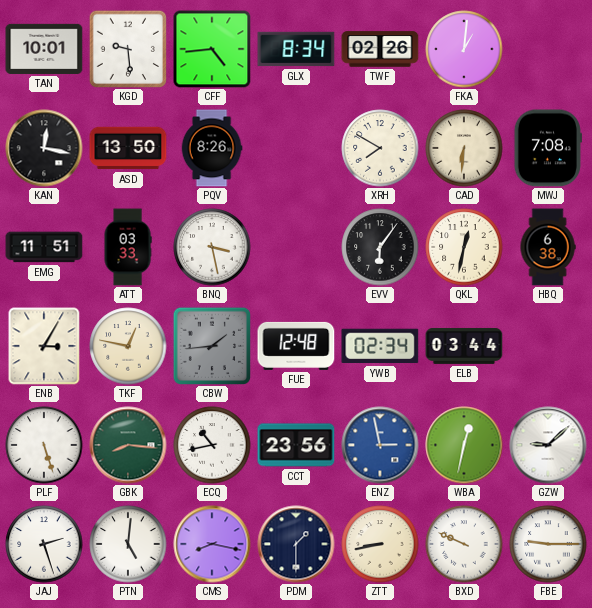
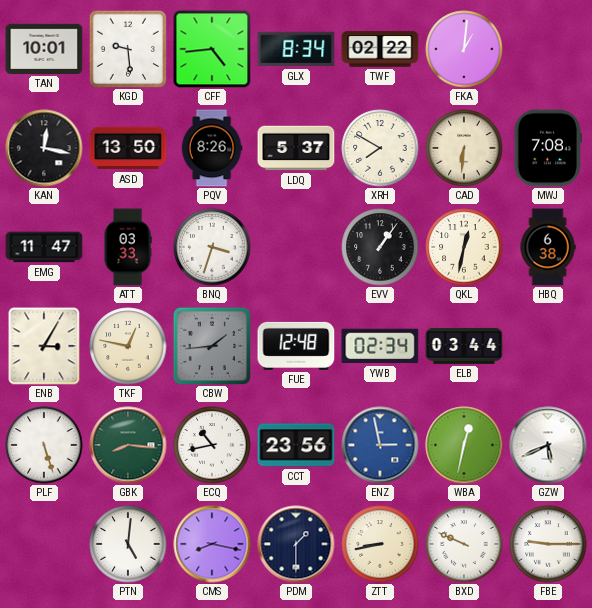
TWF: 02:26 -> 02:22
LDQ: none -> 5:37
EMG: 11:51 -> 11:47
BNQ: 3:28 -> 3:33
EVV: 6:06 -> 1:06
GZW: 9:08 -> 5:41
JAJ: 2:27 -> none
